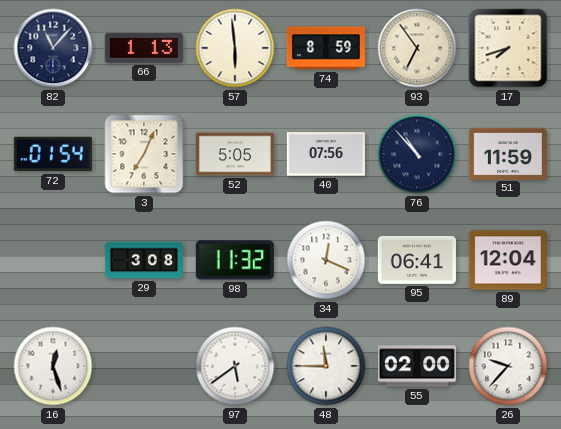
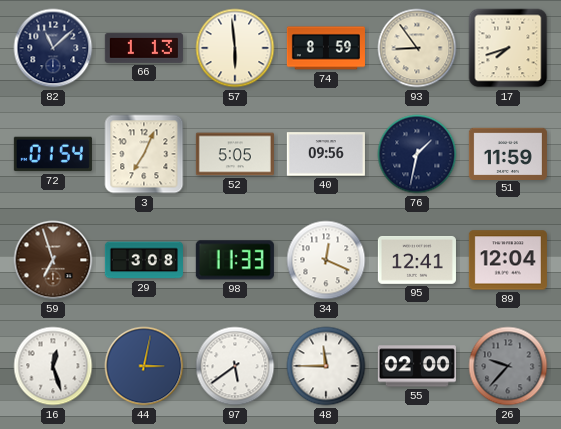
82: 11:07 -> 11:08
93: 6:54 -> 8:54
40: 07:56 -> 09:56
76: 10:53 -> 1:32
59: none -> 6:57
98: 11:32 -> 11:33
95: 06:41 -> 12:41
44: none -> 3:02
26 dial: white -> grey
